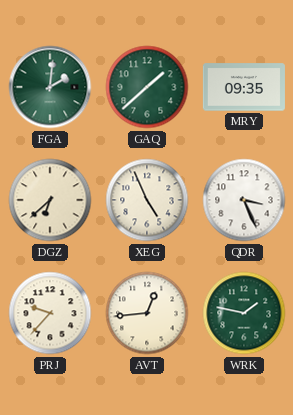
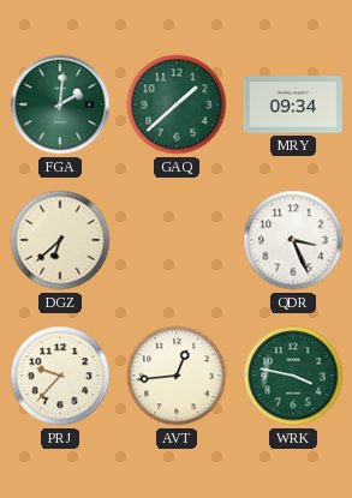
MRY: 09:35 -> 09:34
XEG: 4:56 -> none
WRK: 1:47 -> 3:47
